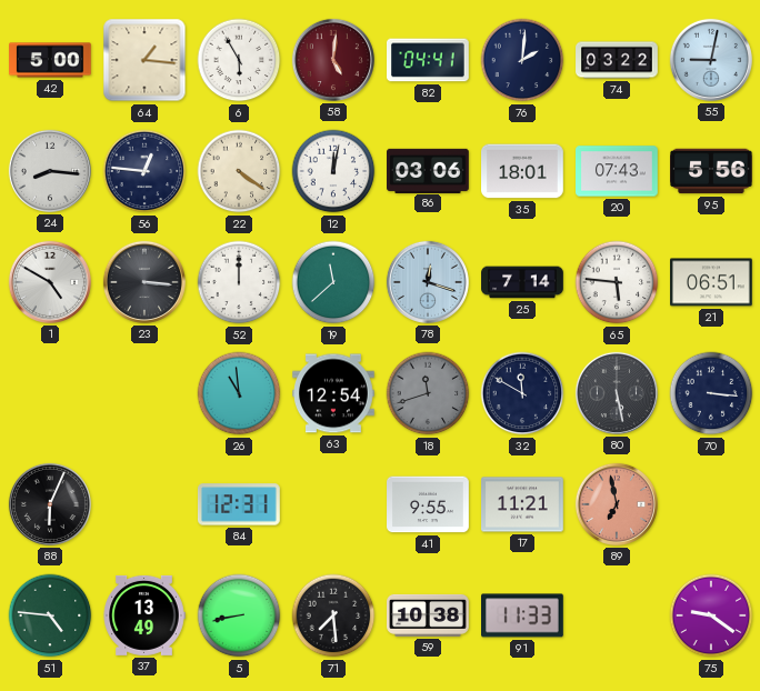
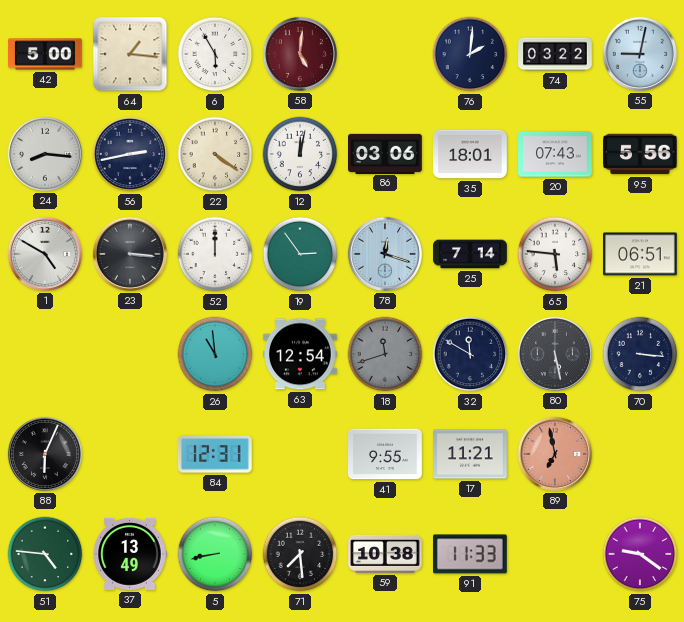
82: 04:41 -> none
56: 12:46 -> 2:43
19: 11:38 -> 2:54
